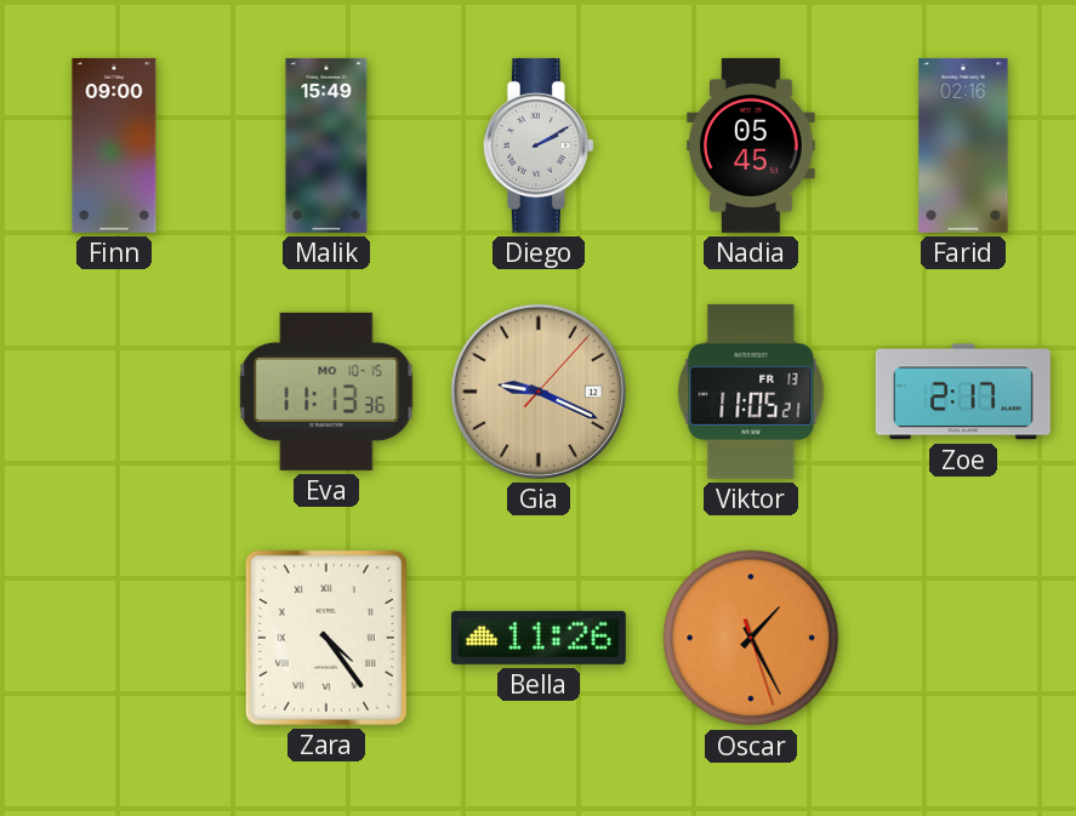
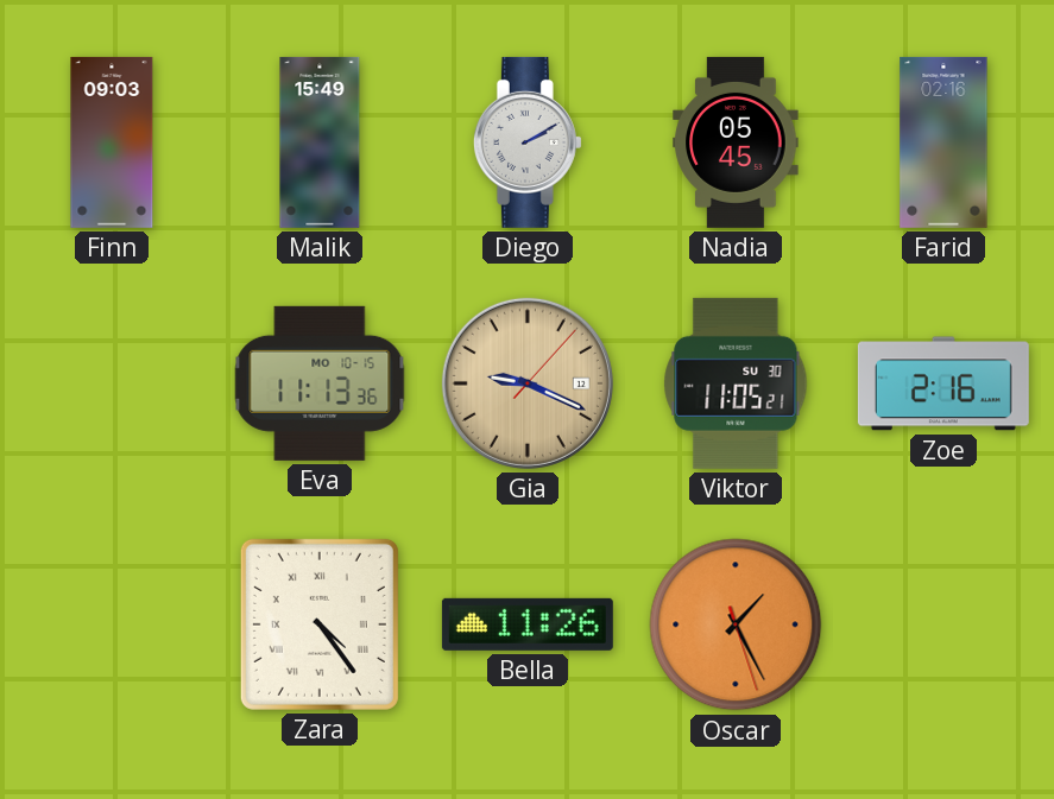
Finn: 09:00 -> 09:03
Viktor date: FR 13 -> SU 30
Zoe: 2:17 -> 2:16
